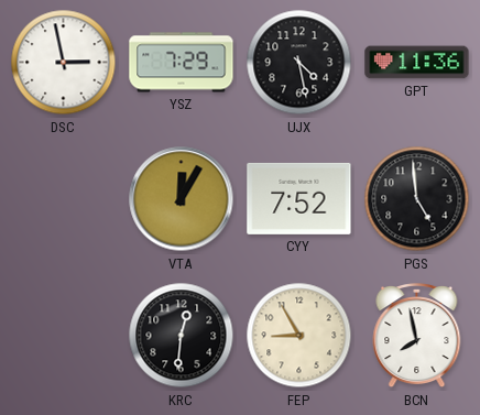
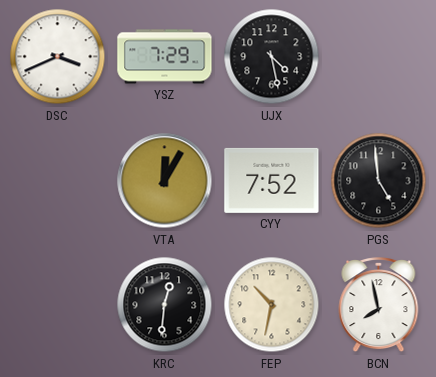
DSC: 2:58 -> 3:41
GPT: 11:36 -> none
FEP: 8:55 -> 10:32
